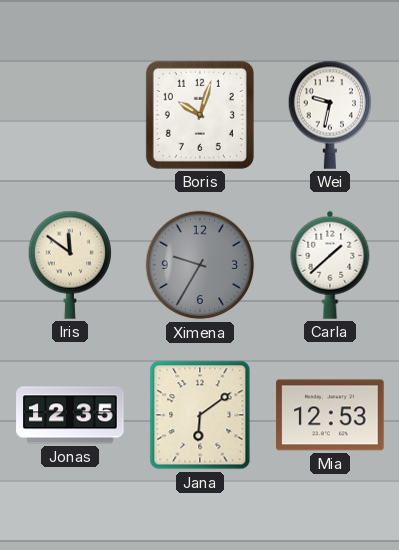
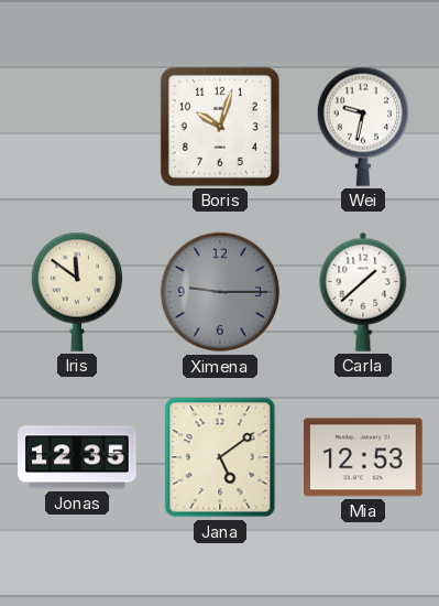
Ximena: 9:35 -> 9:15
Jana: 6:09 -> 5:09
